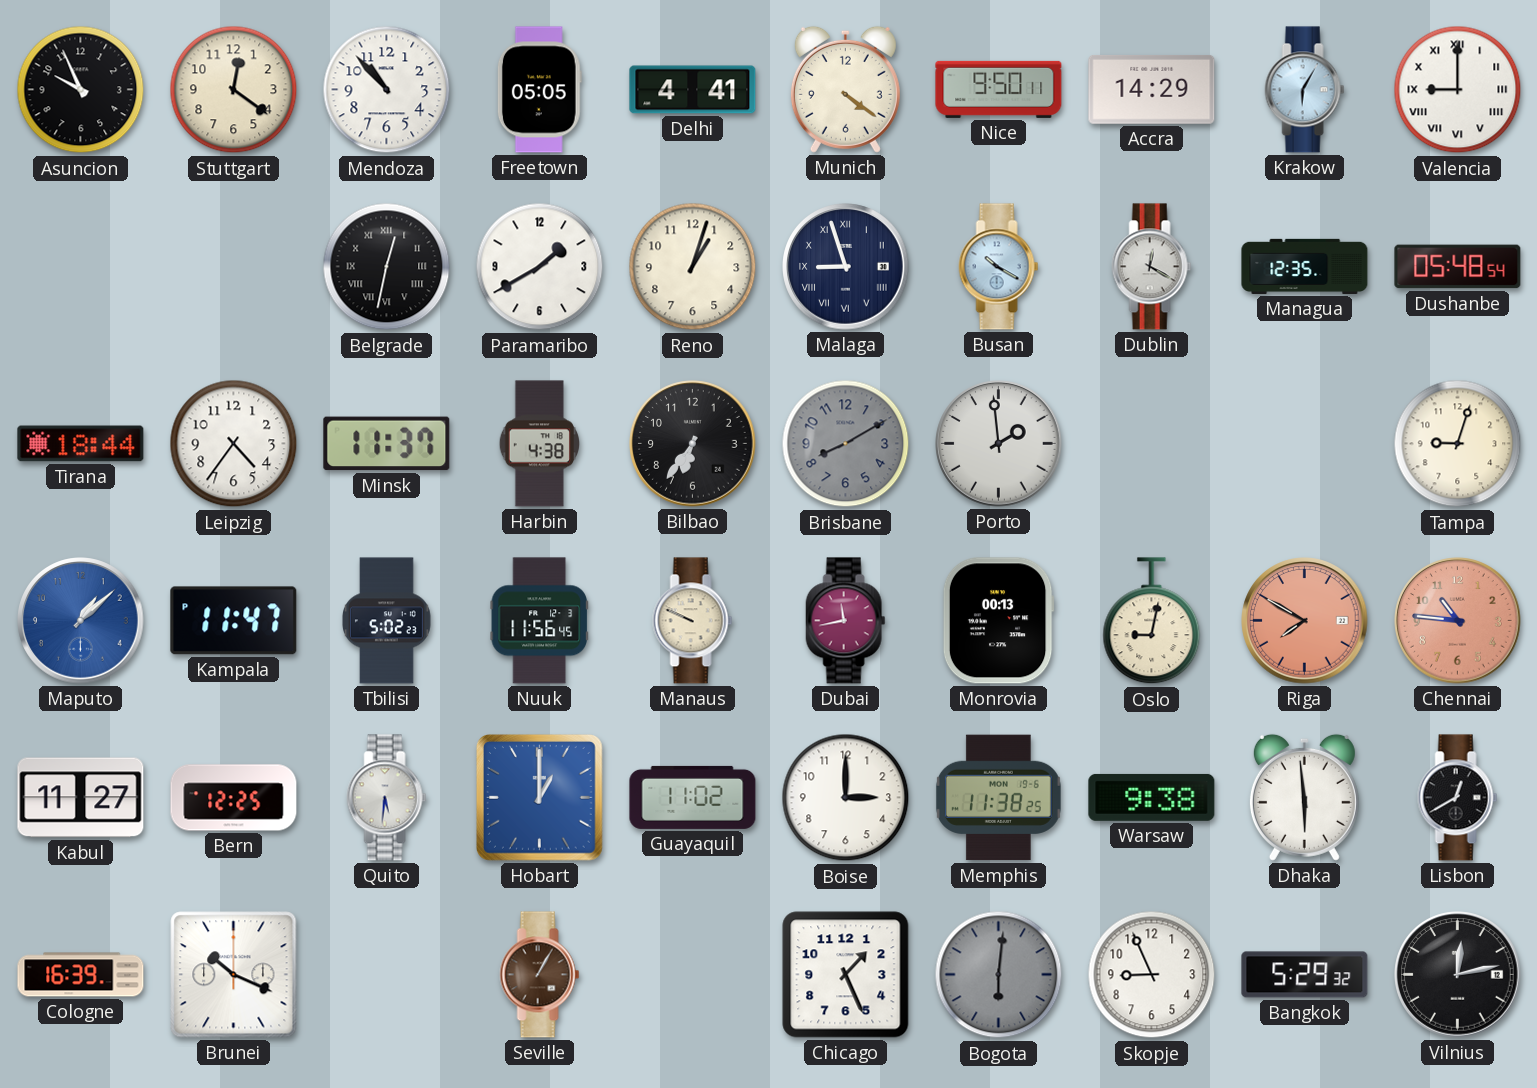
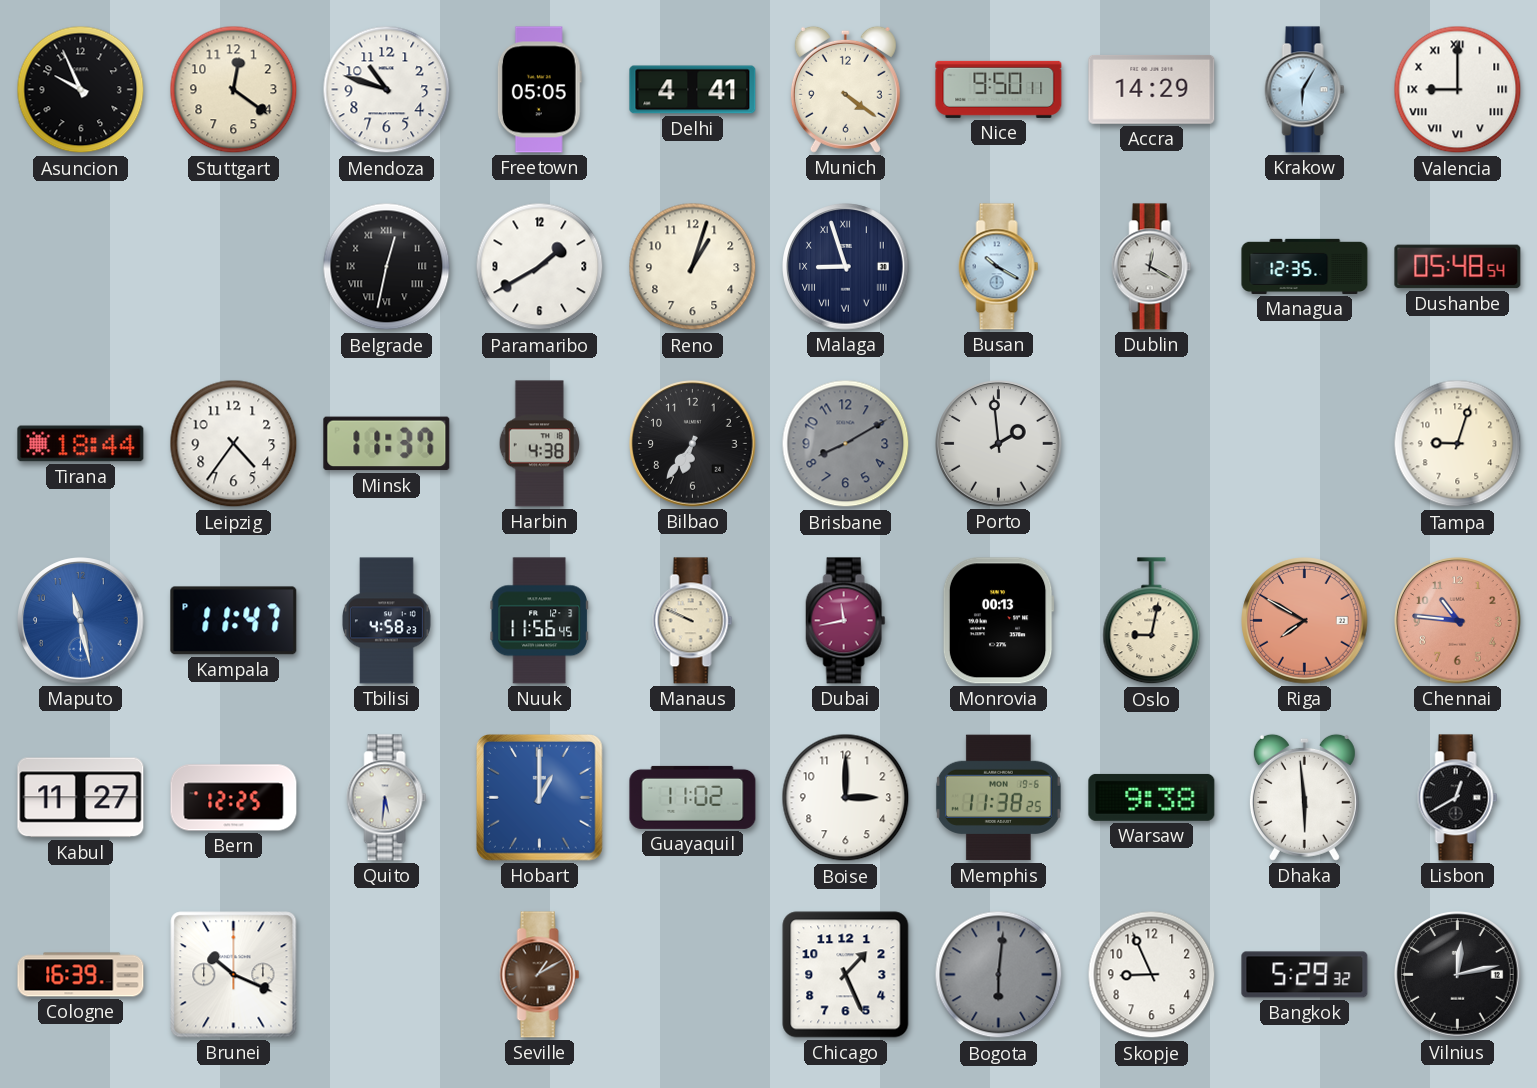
Mendoza: 10:53 -> 10:48
Maputo: 1:08 -> 11:28
Tbilisi: 5:02 -> 4:58
Seville: 1:05 -> 1:10
